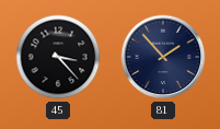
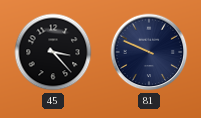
81: 1:53 -> 9:49
